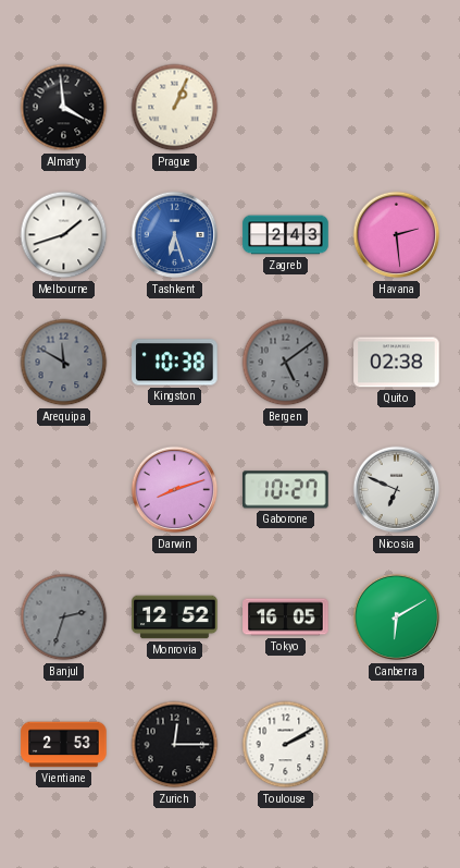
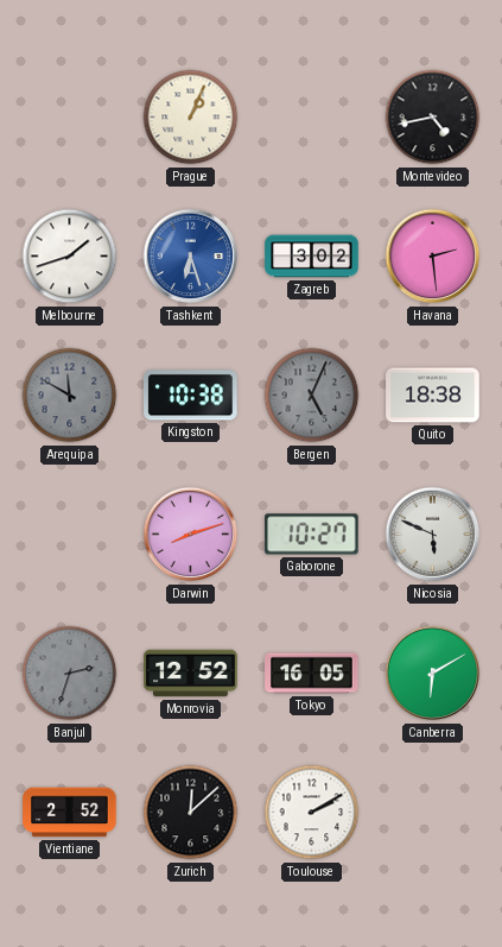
Almaty: 3:59 -> none
Montevideo: none -> 4:43
Zagreb: 2:43 -> 3:02
Bergen: 5:09 -> 5:04
Quito: 02:38 -> 18:38
Nicosia: 6:49 -> 5:49
Vientiane: 2:53 -> 2:52
Zurich: 12:15 -> 12:08
